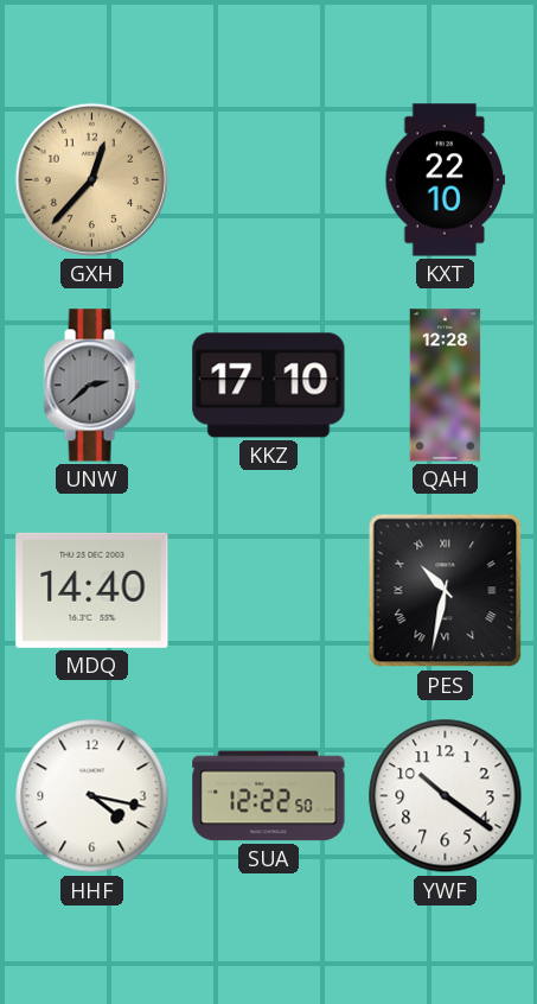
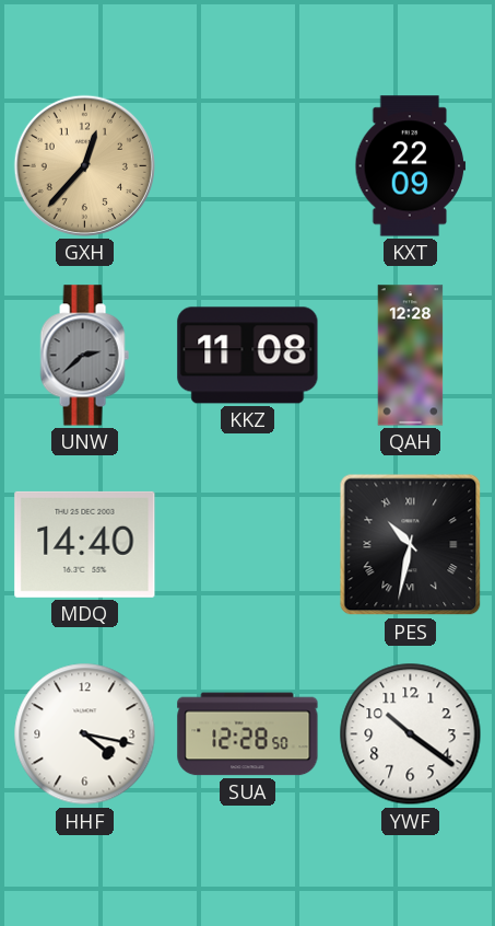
KXT: 22:10 -> 22:09
KKZ: 17:10 -> 11:08
SUA: 12:22 -> 12:28
